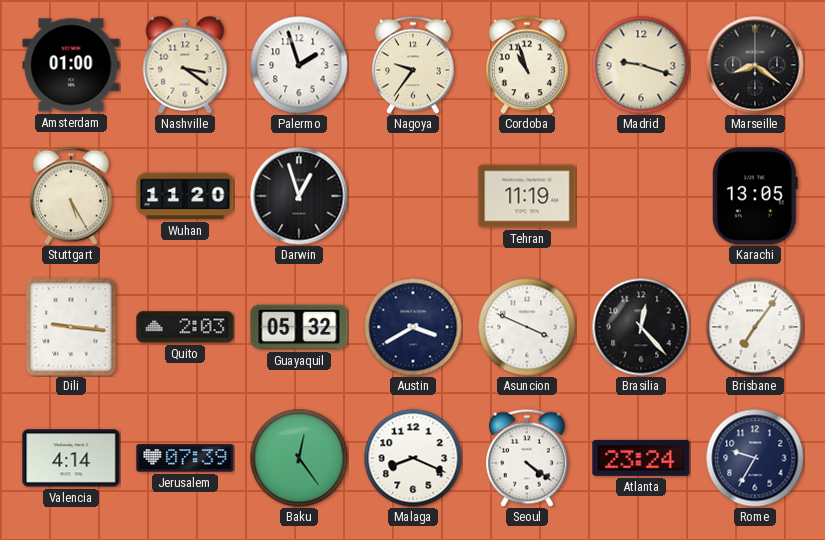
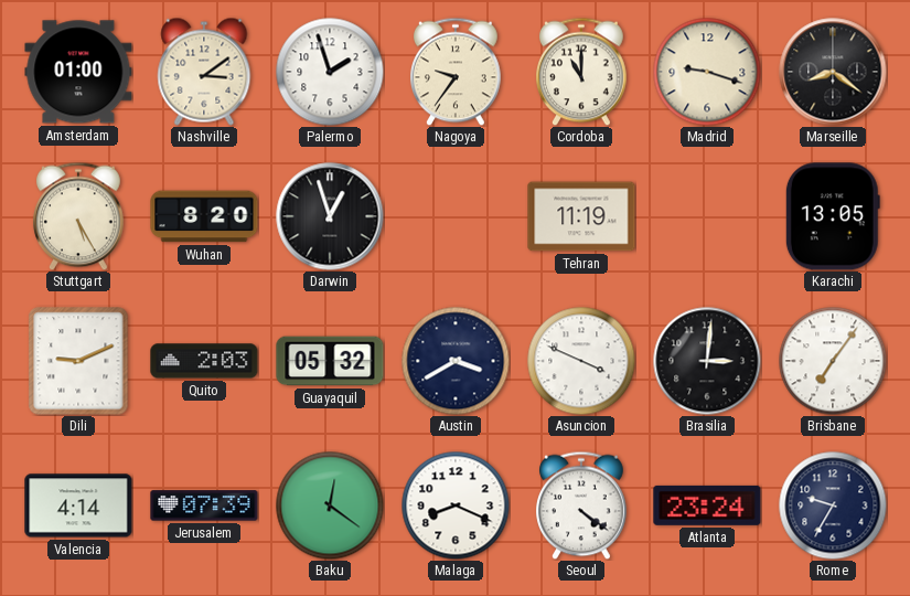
Nashville: 3:21 -> 3:09
Cordoba: 10:57 -> 11:00
Wuhan: 11:20 -> 8:20
Dili: 9:16 -> 9:11
Brasilia: 12:23 -> 3:01
Baku: 12:24 -> 12:21
